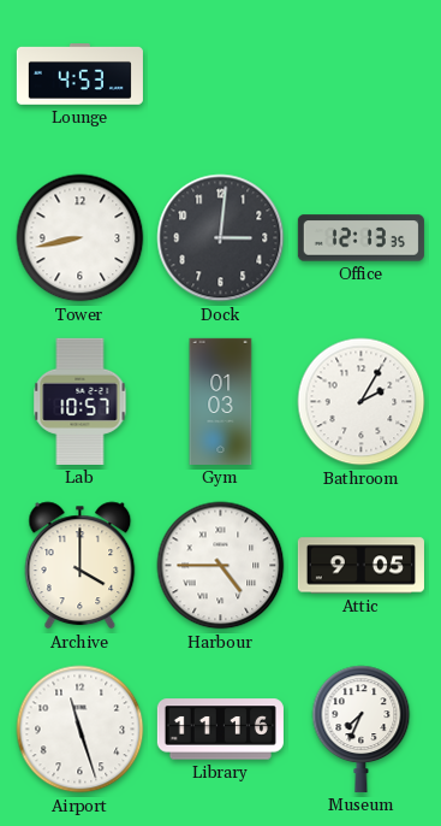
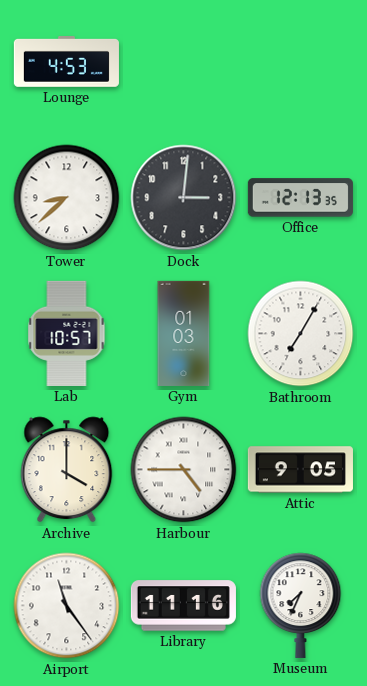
Tower: 8:43 -> 8:38
Bathroom: 2:05 -> 7:05
Airport: 11:27 -> 11:24
